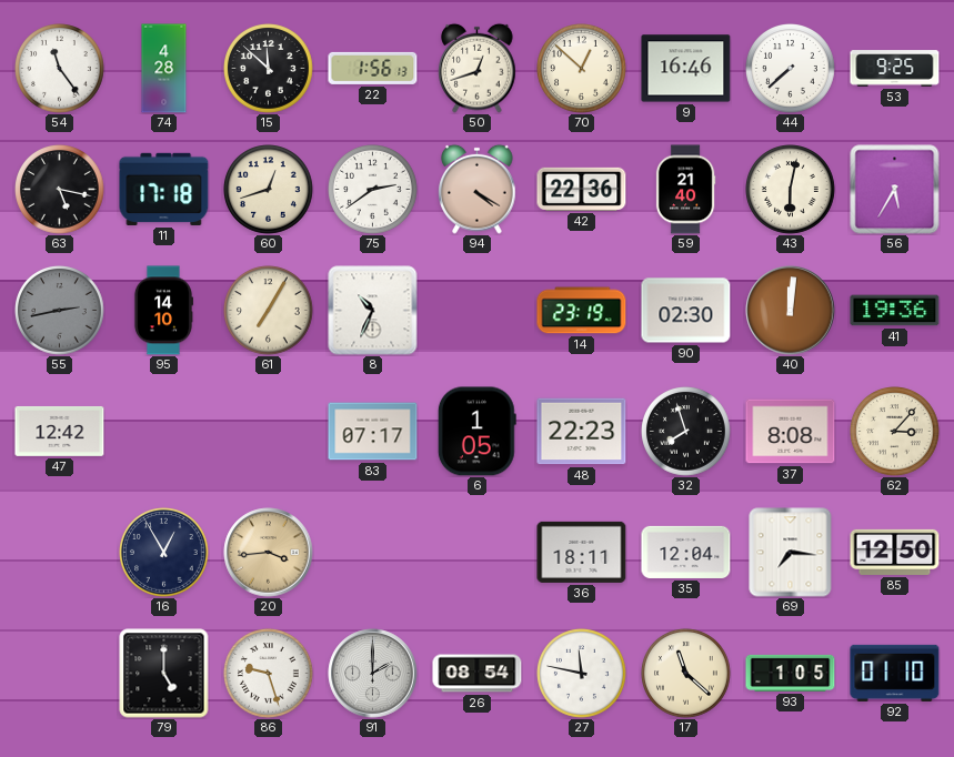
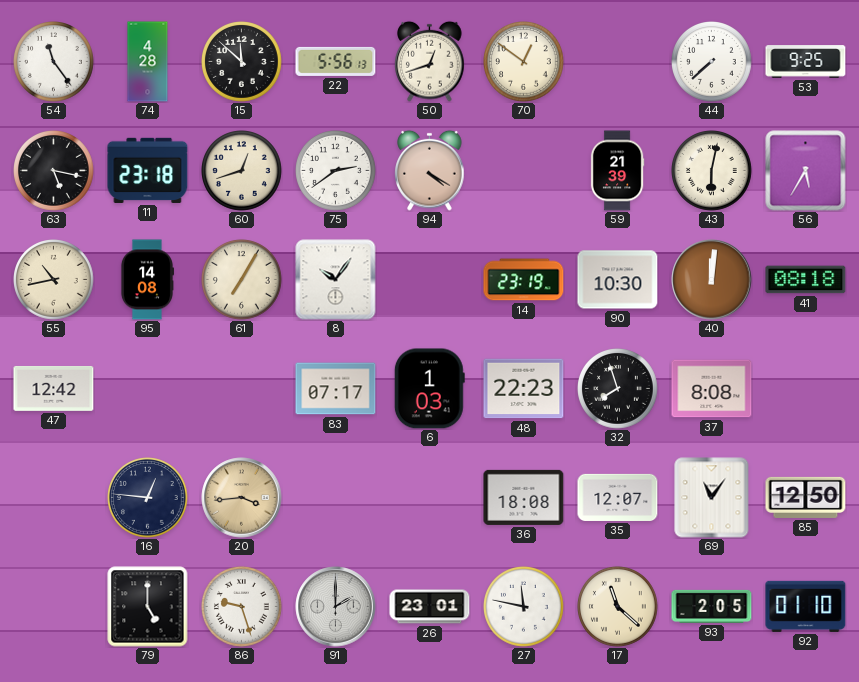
22: 1:56 -> 5:56
70: 12:52 -> 12:51
9: 16:46 -> none
11: 17:18 -> 23:18
42: 22:36 -> none
59: 21:40 -> 21:39
55: 2:43 -> 10:43
55 dial: grey -> cream
95: 14:10 -> 14:08
8: 10:34 -> 10:06
90: 02:30 -> 10:30
41: 19:36 -> 08:18
6: 1:05 -> 1:03
62: 3:07 -> none
16: 12:55 -> 12:46
36: 18:11 -> 18:08
35: 12:04 -> 12:07
69: 7:16 -> 11:06
26: 08:54 -> 23:01
93: 1:05 -> 2:05
